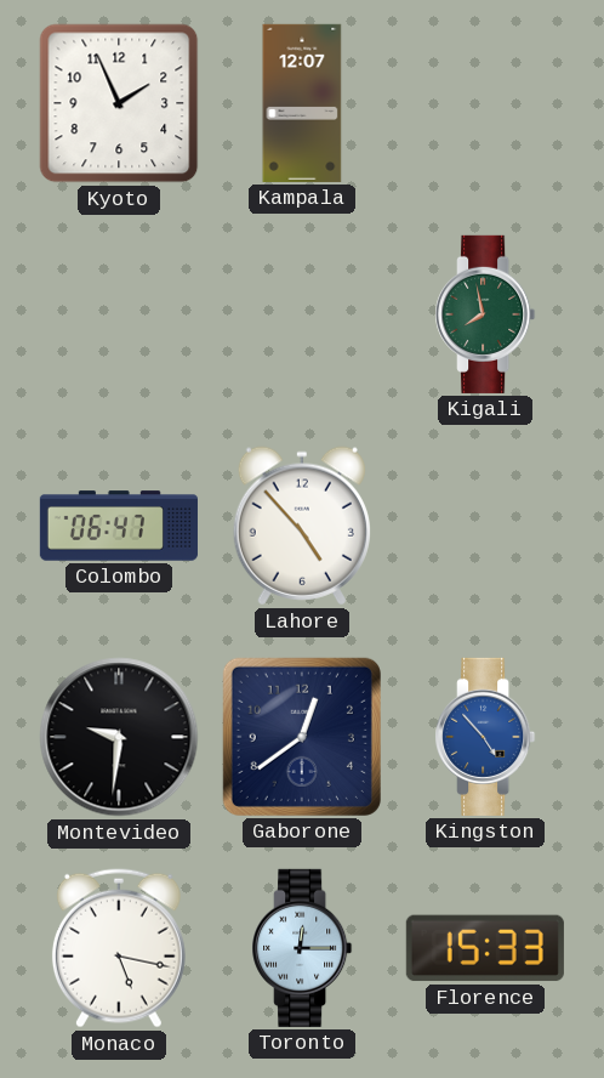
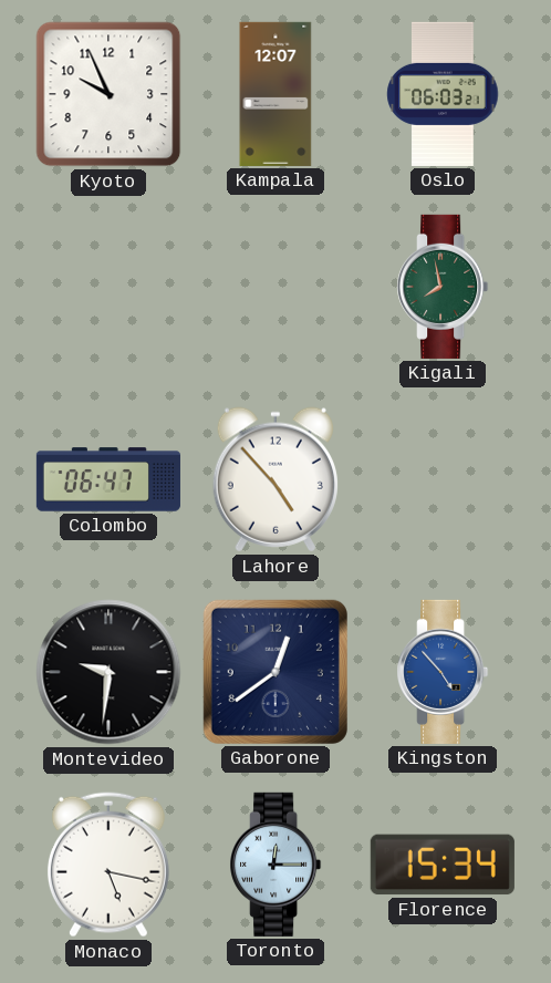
Kyoto: 1:56 -> 9:56
Oslo: none -> 06:03
Florence: 15:33 -> 15:34
